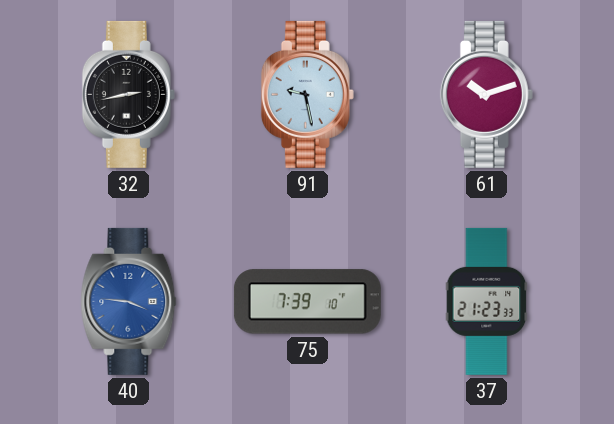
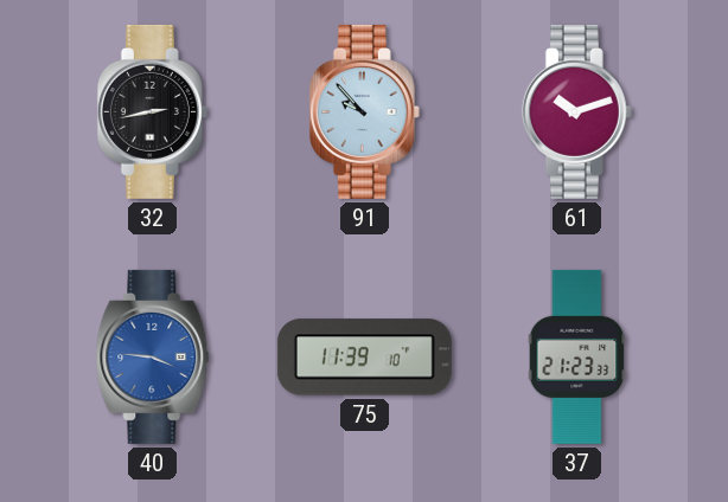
91: 9:28 -> 9:53
75: 7:39 -> 11:39
